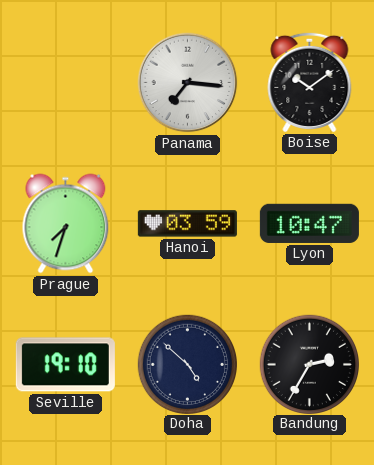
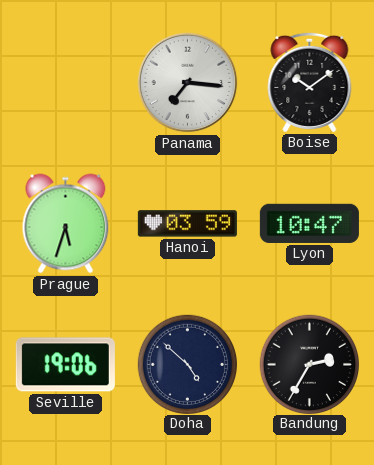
Prague: 7:33 -> 5:33
Seville: 19:10 -> 19:06
